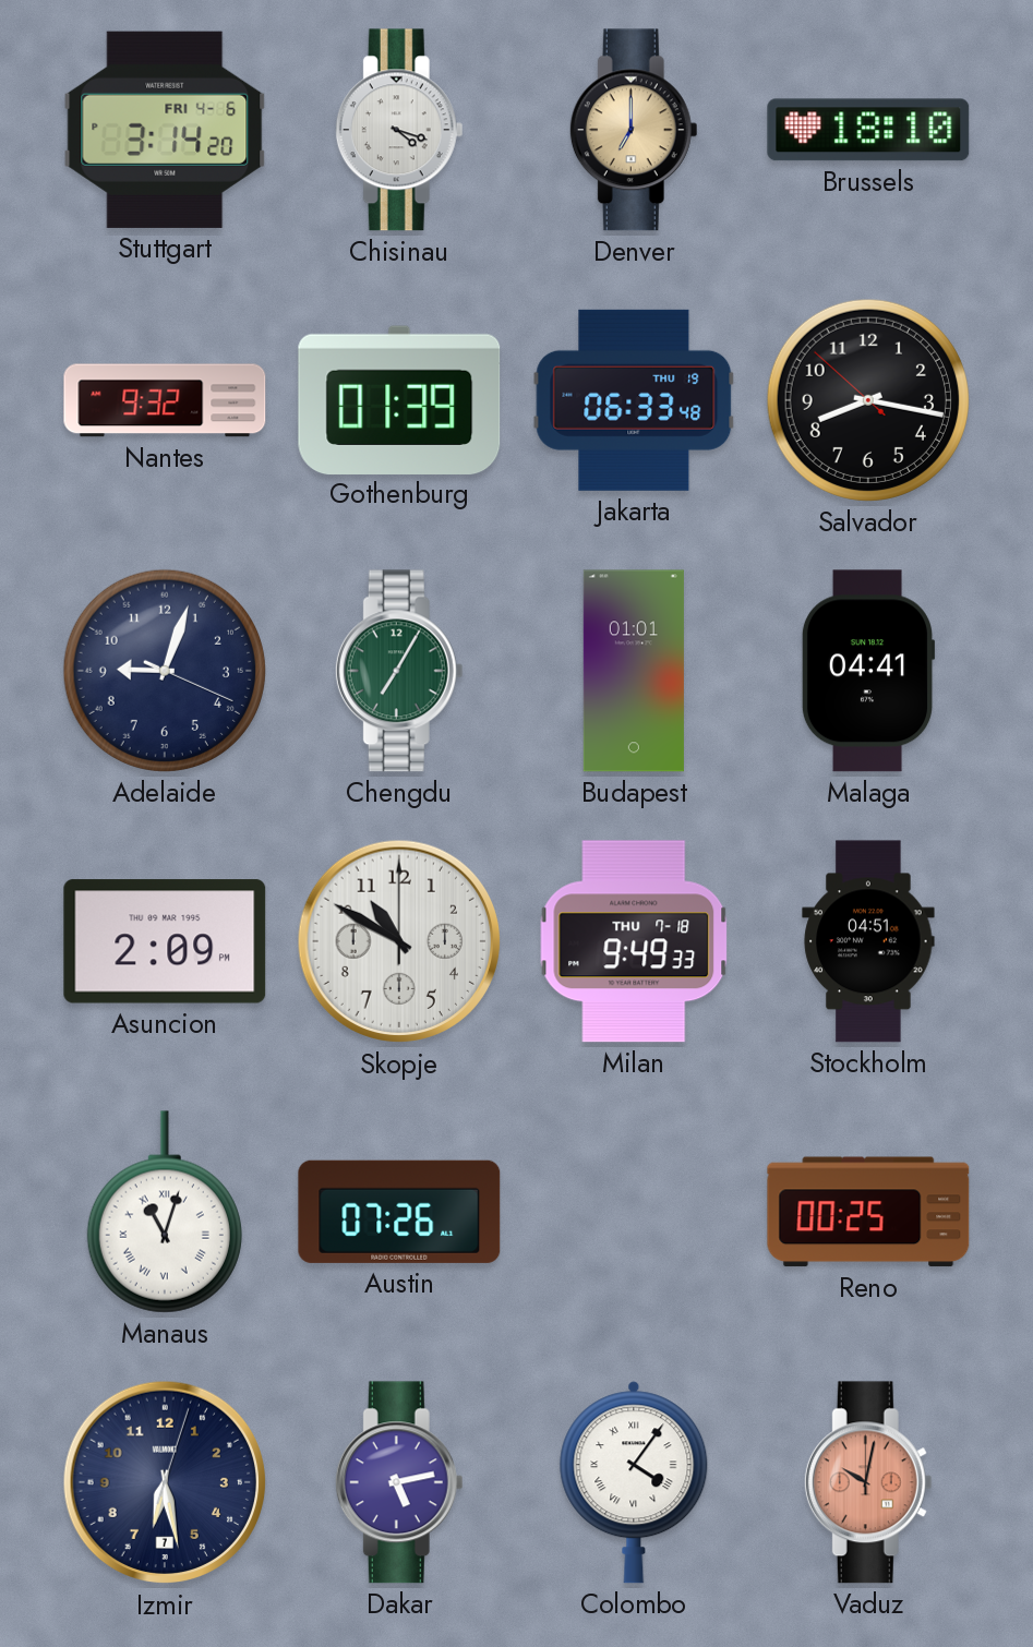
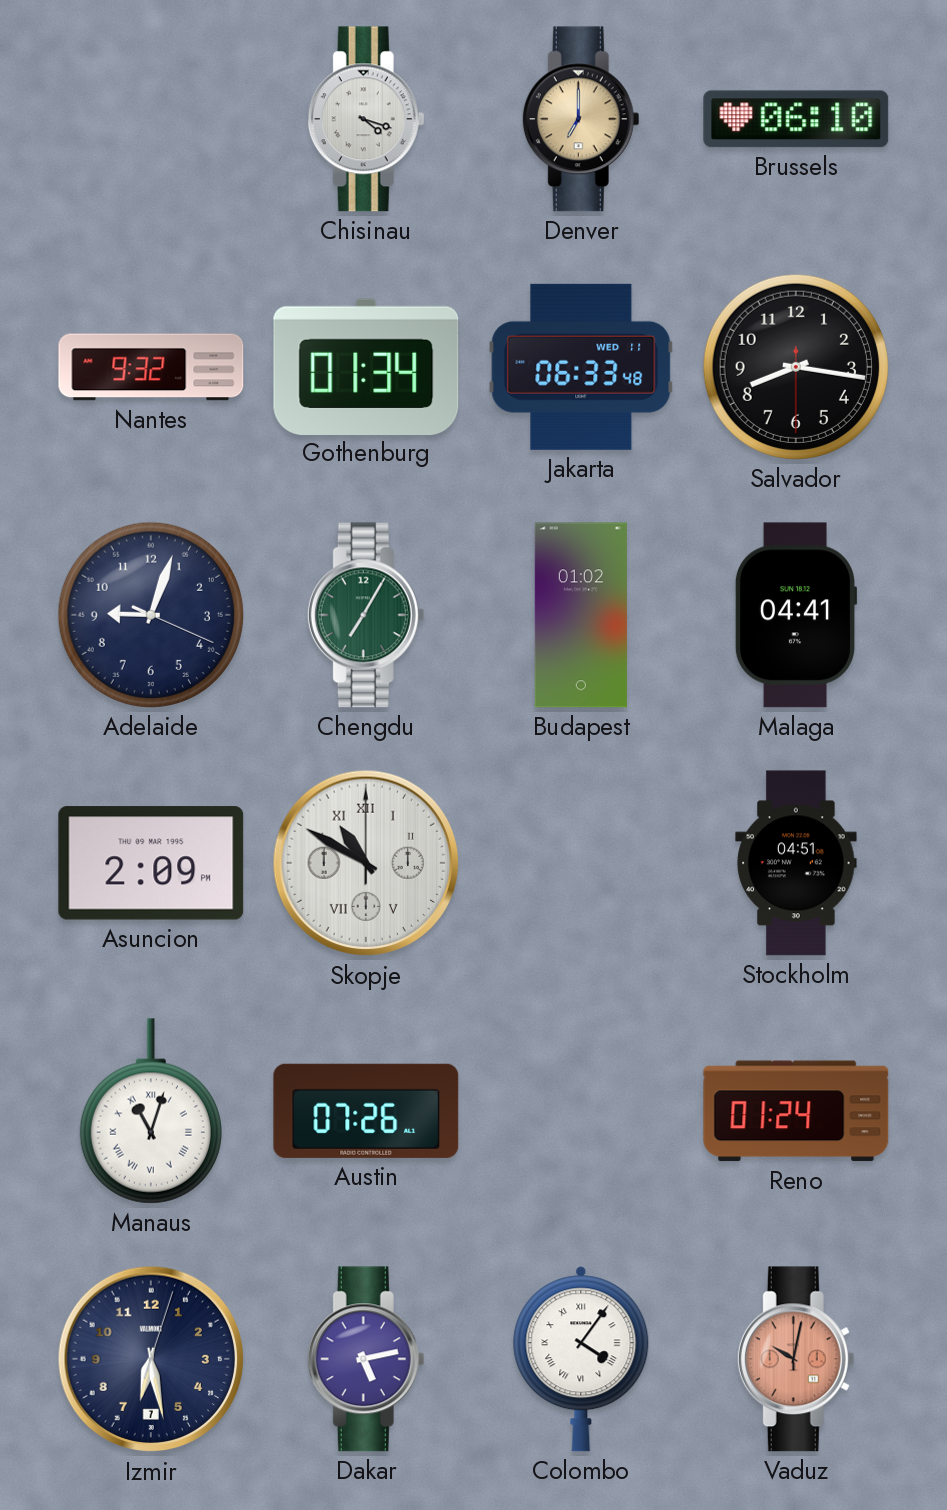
Stuttgart: 3:14 -> none
Brussels: 18:10 -> 06:10
Gothenburg: 01:39 -> 01:34
Jakarta date: THU 19 -> WED 11
Salvador: 8:16:52 -> 8:16:30
Budapest: 01:01 -> 01:02
Skopje numerals: Arabic -> Roman
Milan: 9:49 -> none
Reno: 00:25 -> 01:24
